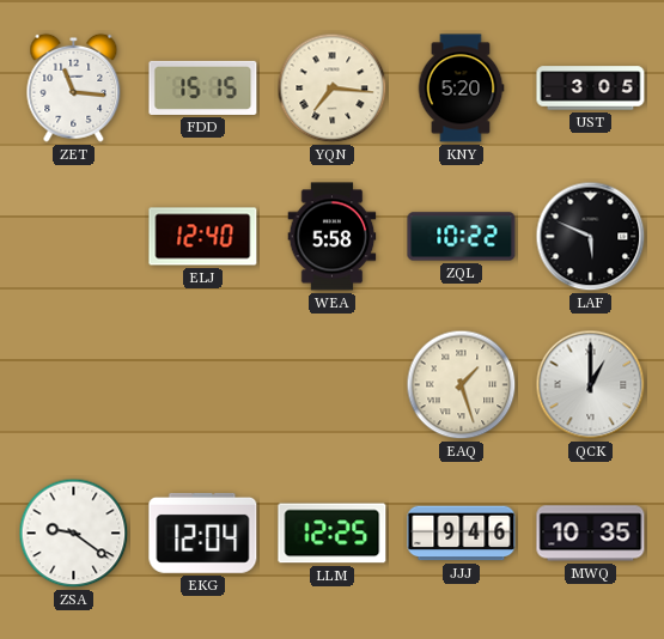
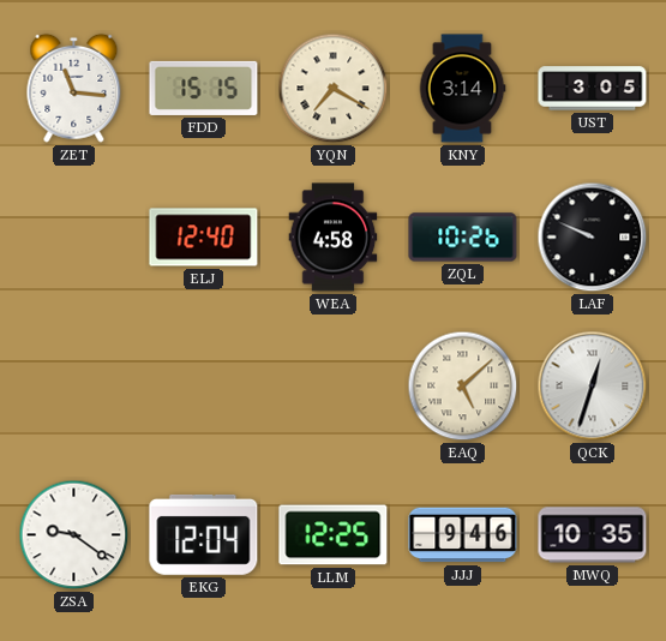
YQN: 7:16 -> 7:20
KNY: 5:20 -> 3:14
WEA: 5:58 -> 4:58
ZQL: 10:22 -> 10:26
LAF: 5:49 -> 9:49
EAQ: 1:27 -> 5:08
QCK: 1:00 -> 12:33
